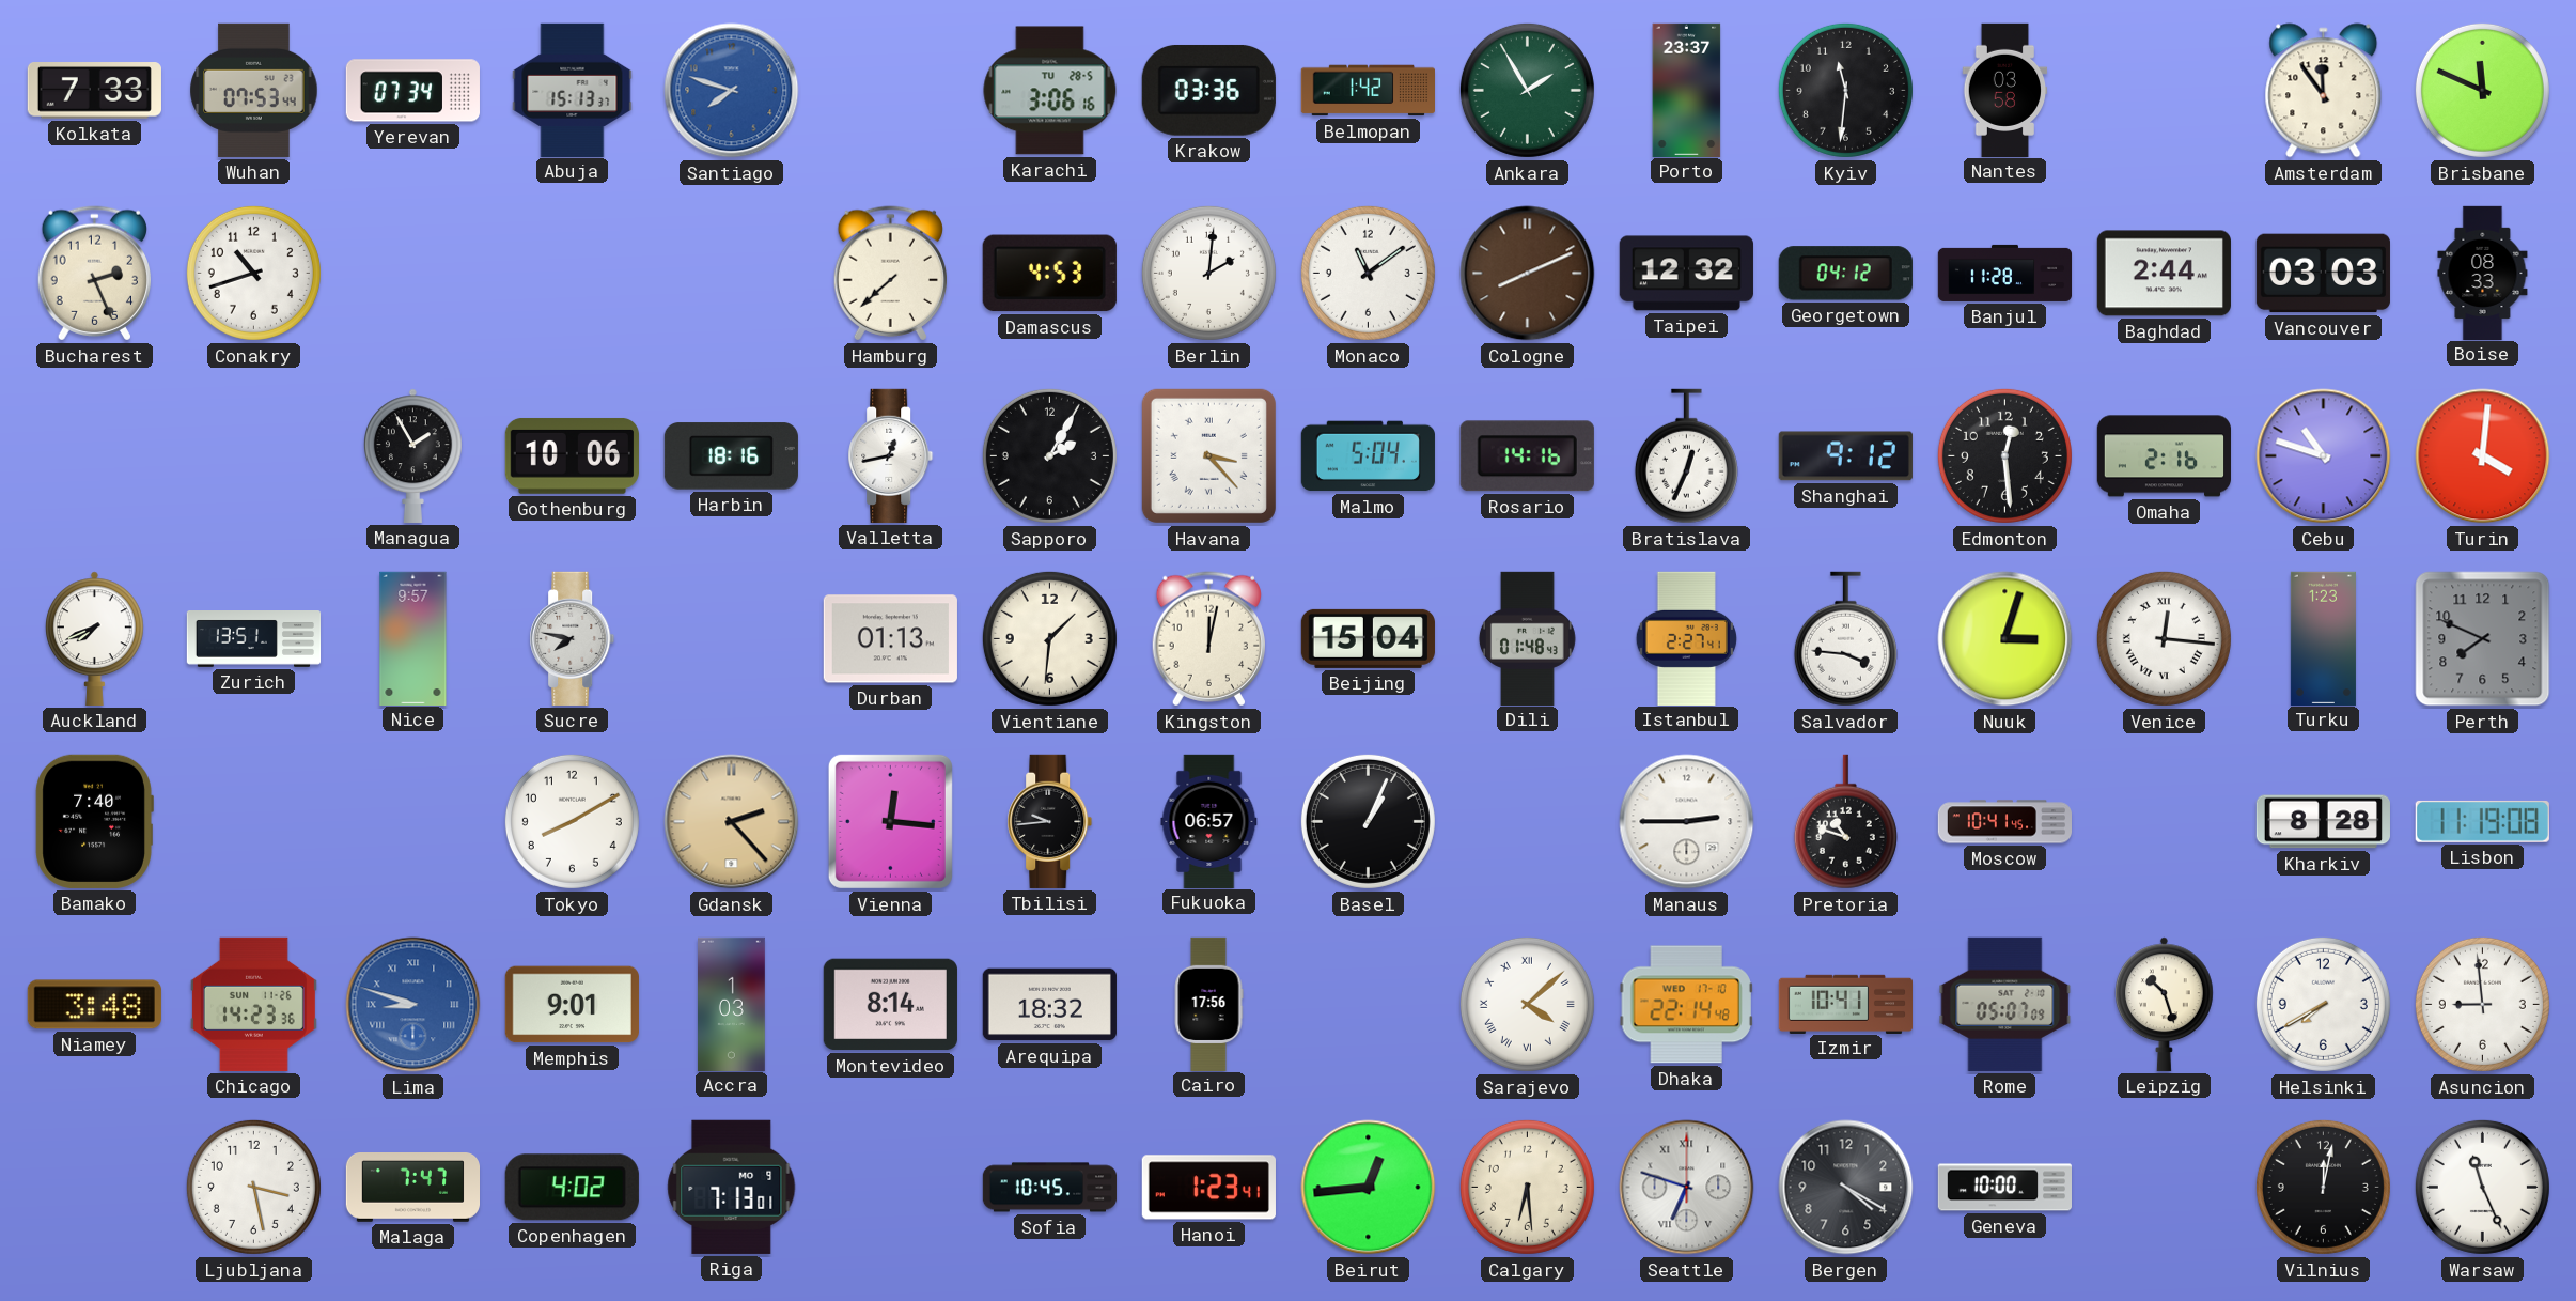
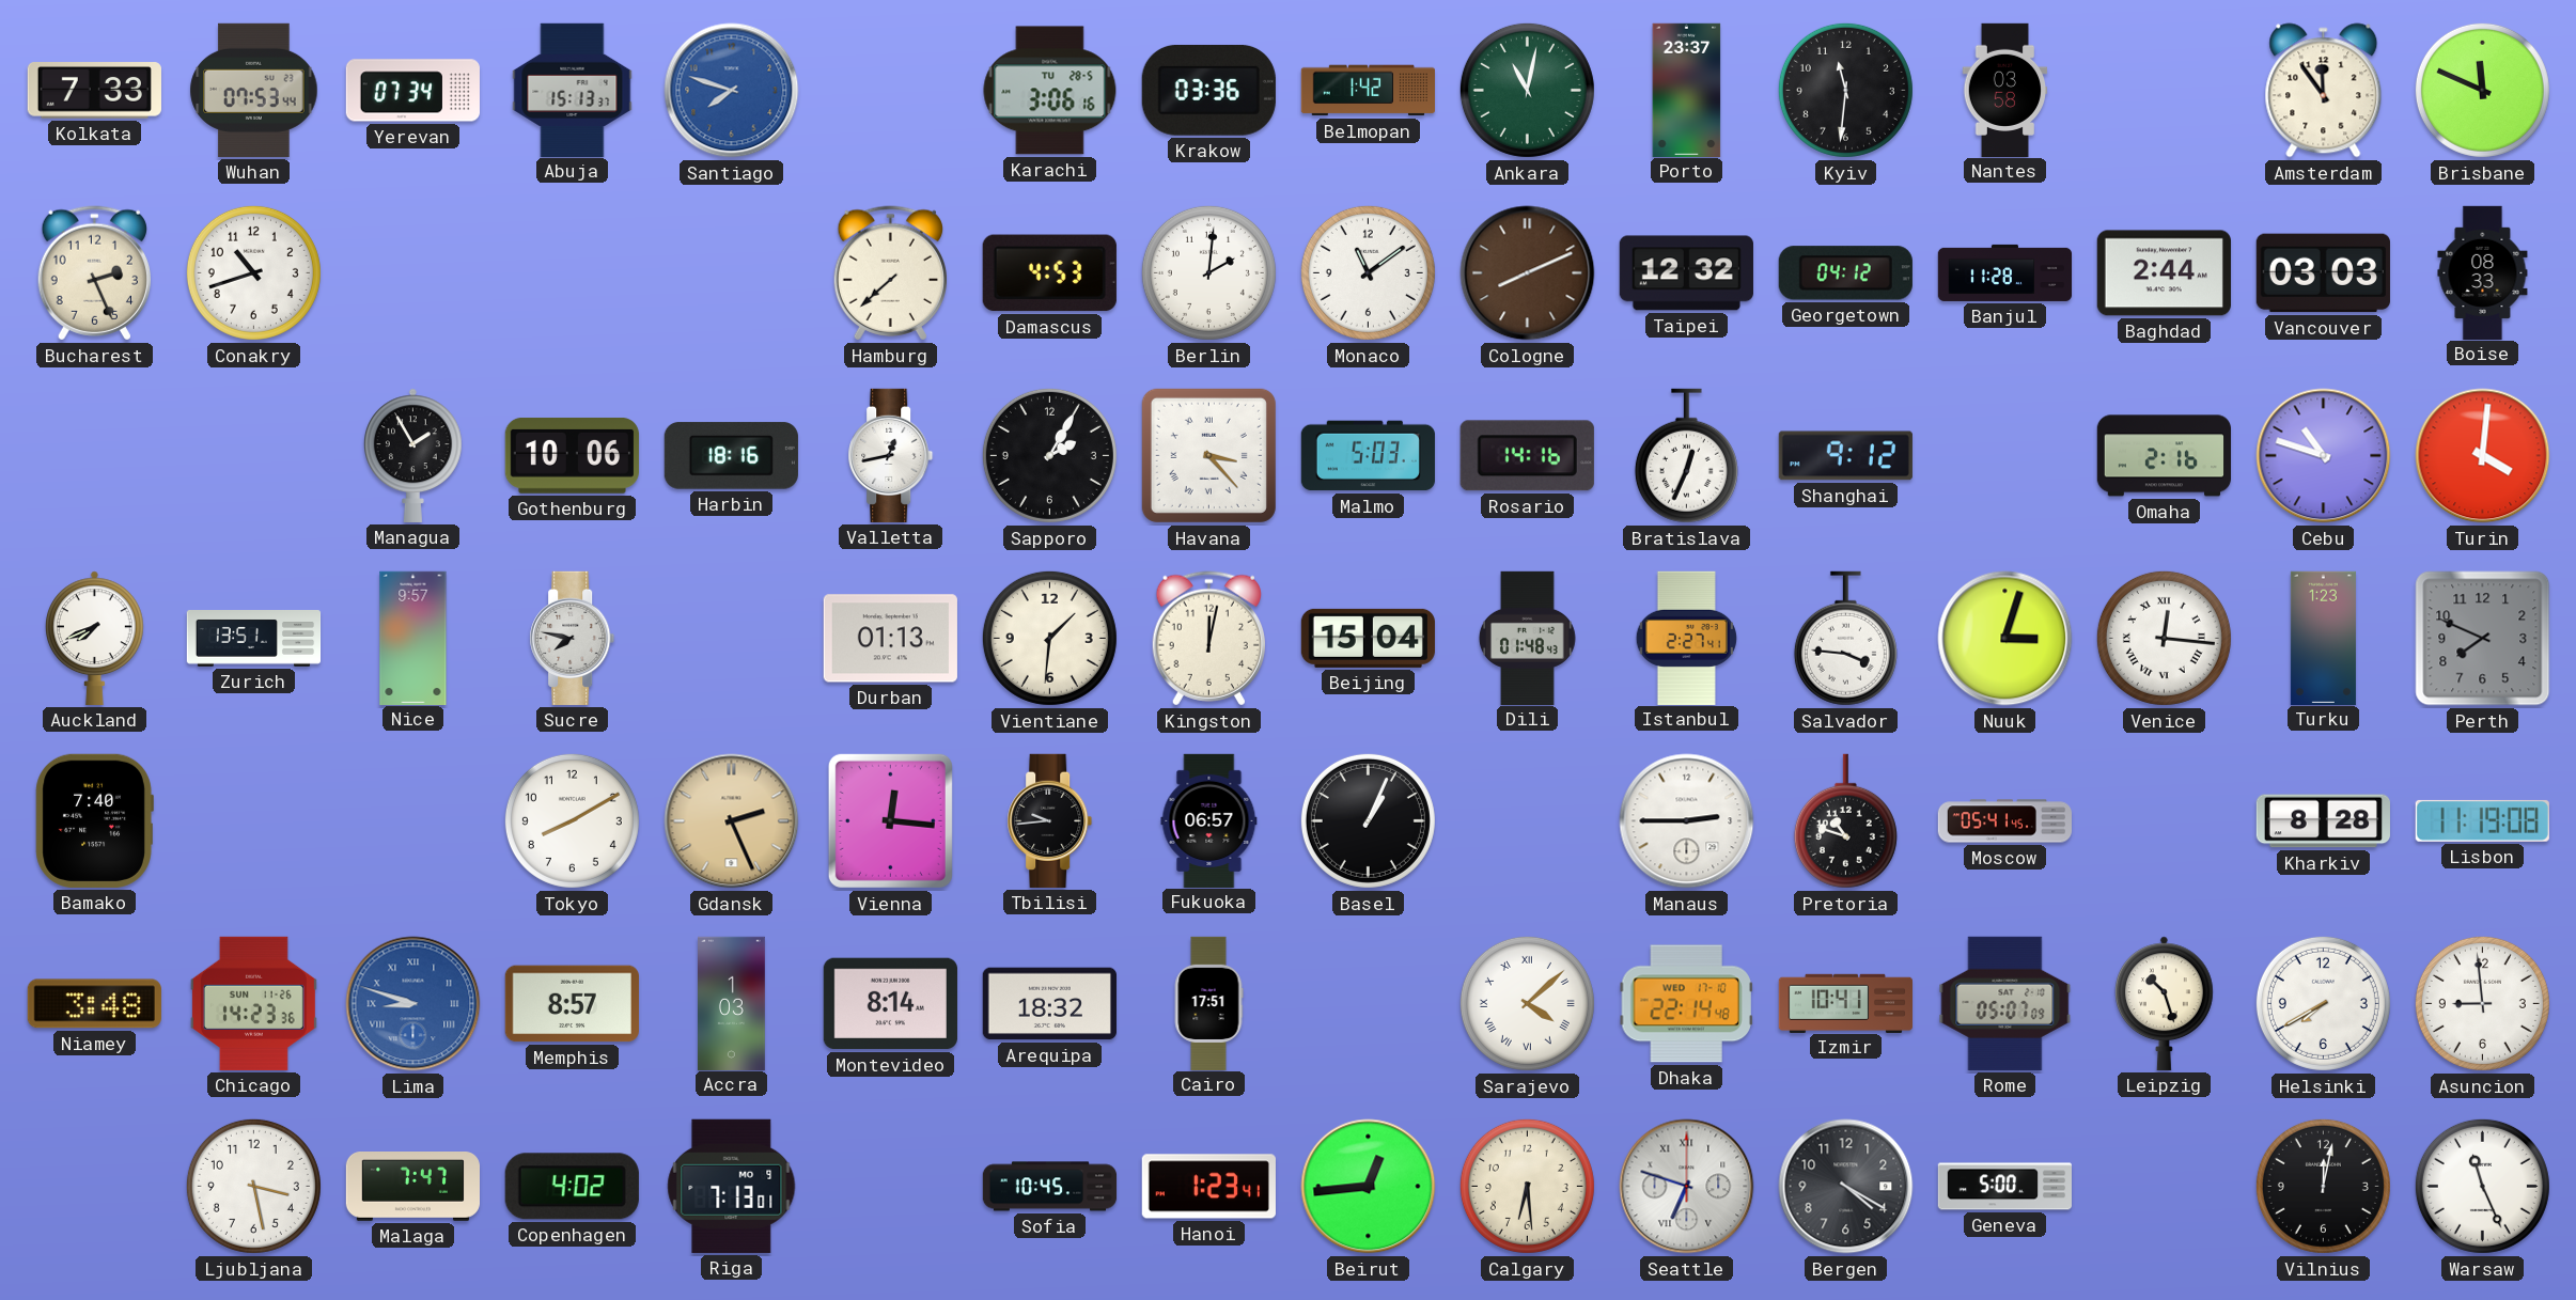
Ankara: 1:55 -> 11:02
Malmo: 5:04 -> 5:03
Edmonton: 12:29 -> none
Gdansk: 2:23 -> 2:26
Moscow: 10:41 -> 05:41
Memphis: 9:01 -> 8:57
Cairo: 17:56 -> 17:51
Geneva: 10:00 -> 5:00
